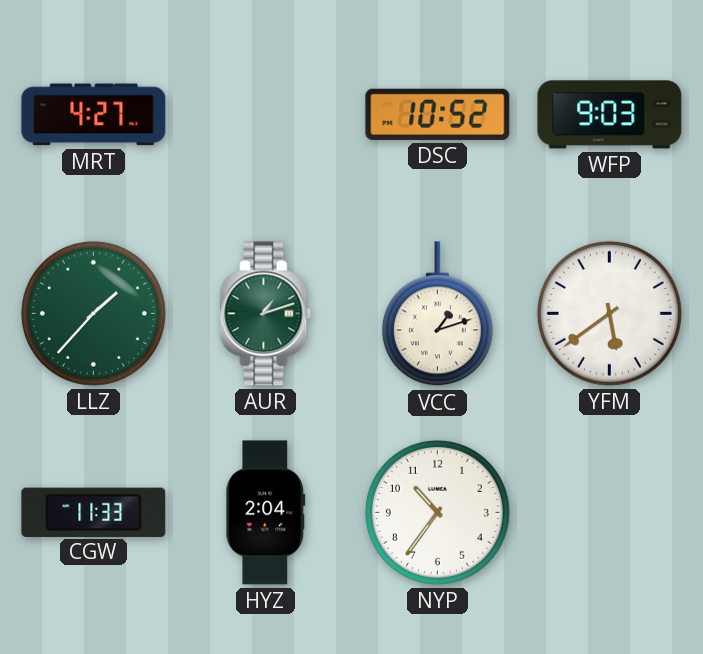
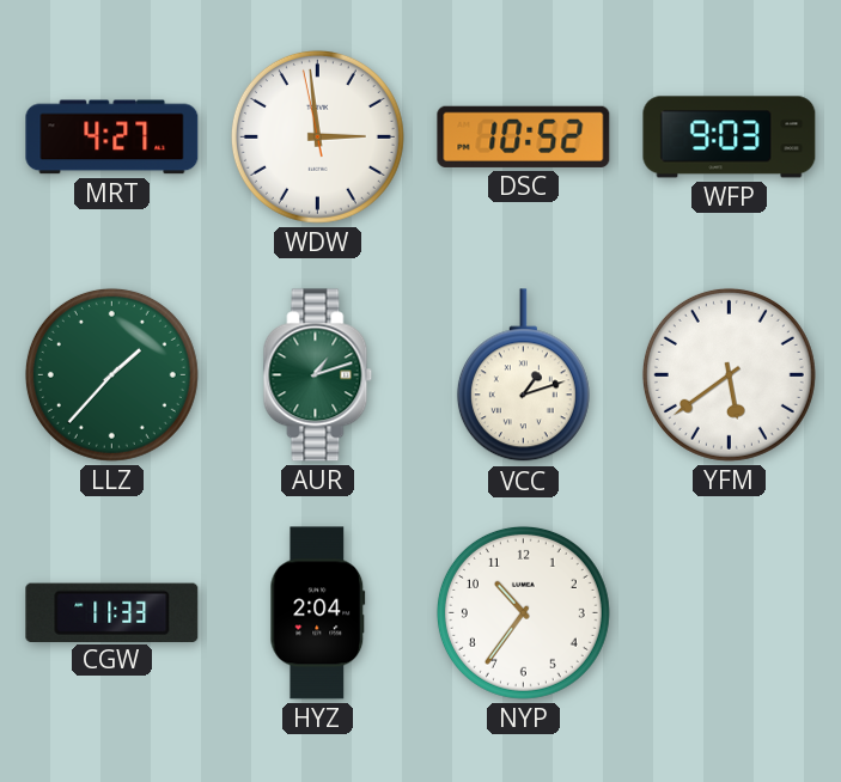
WDW: none -> 2:58
